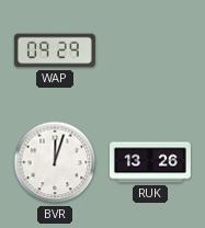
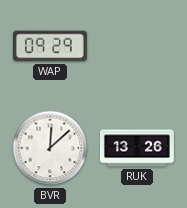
BVR: 12:03 -> 12:08
